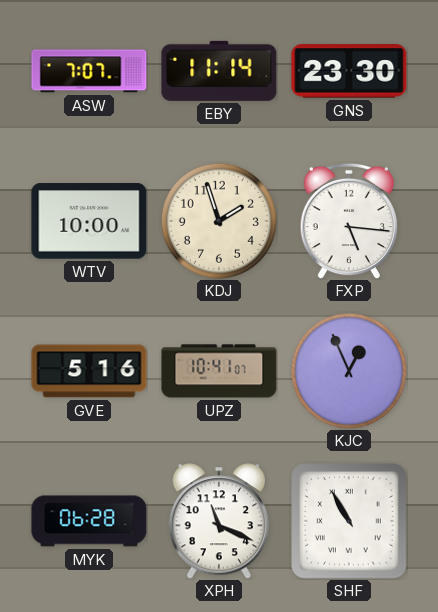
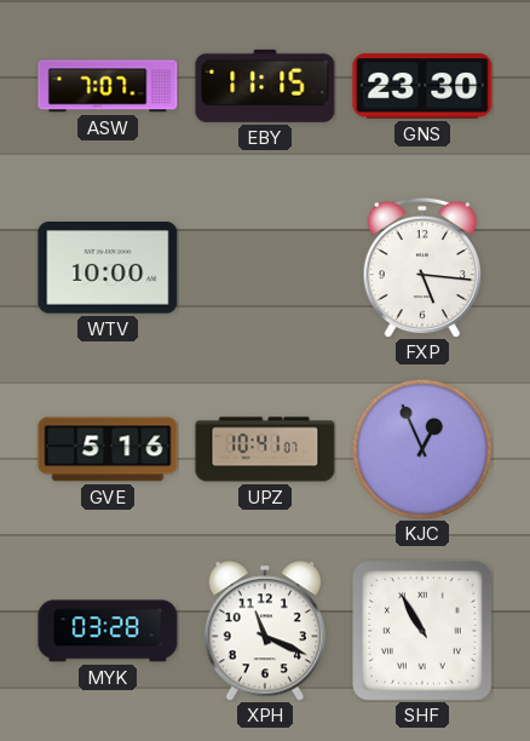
EBY: 11:14 -> 11:15
KDJ: 1:57 -> none
MYK: 06:28 -> 03:28
